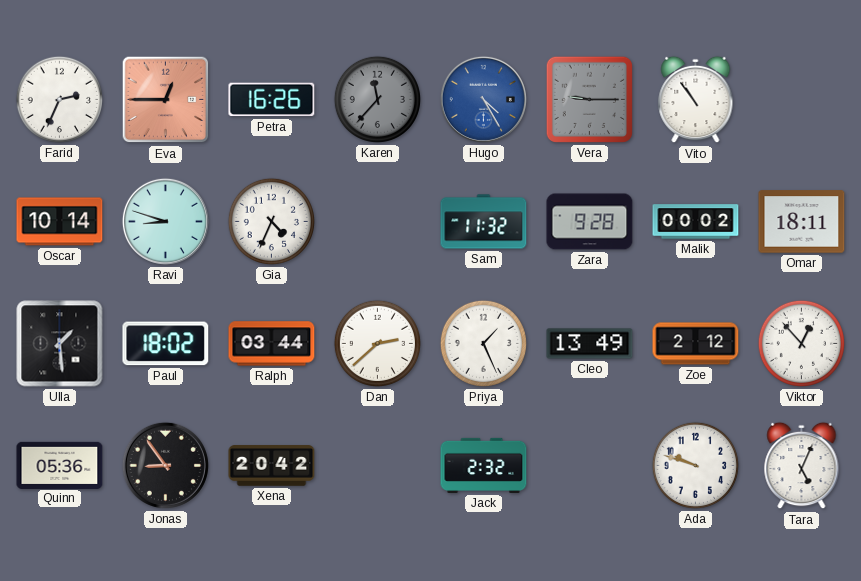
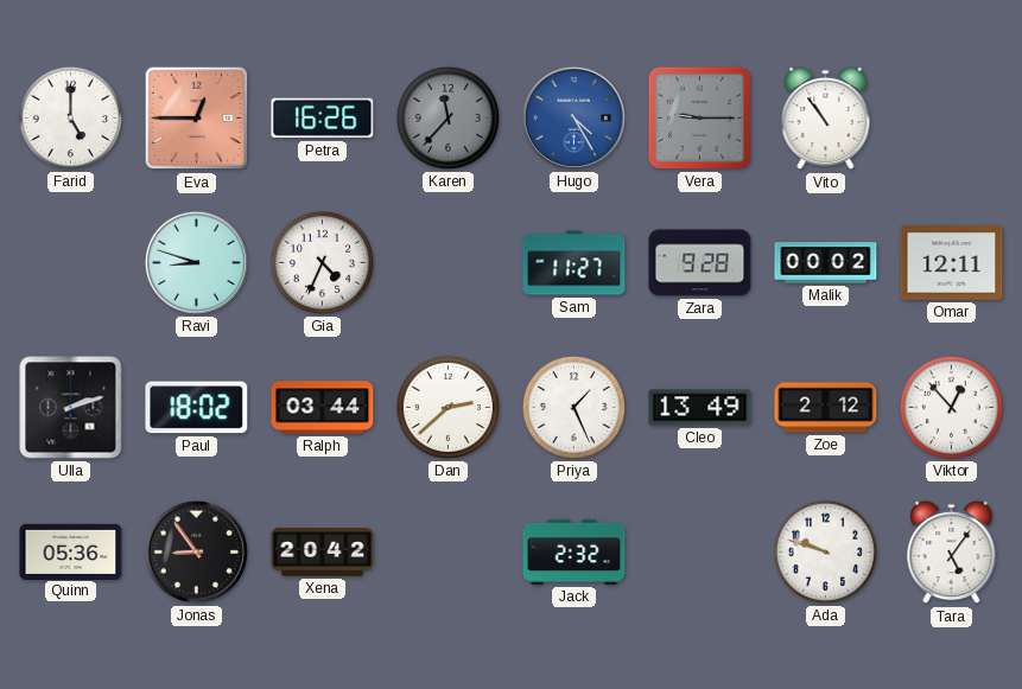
Farid: 2:34 -> 5:00
Oscar: 10:14 -> none
Sam: 11:32 -> 11:27
Omar: 18:11 -> 12:11
Ulla: 1:29 -> 2:12
Tara: 5:04 -> 5:06
